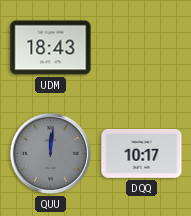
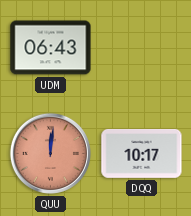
UDM: 18:43 -> 06:43
QUU dial: grey -> salmon
